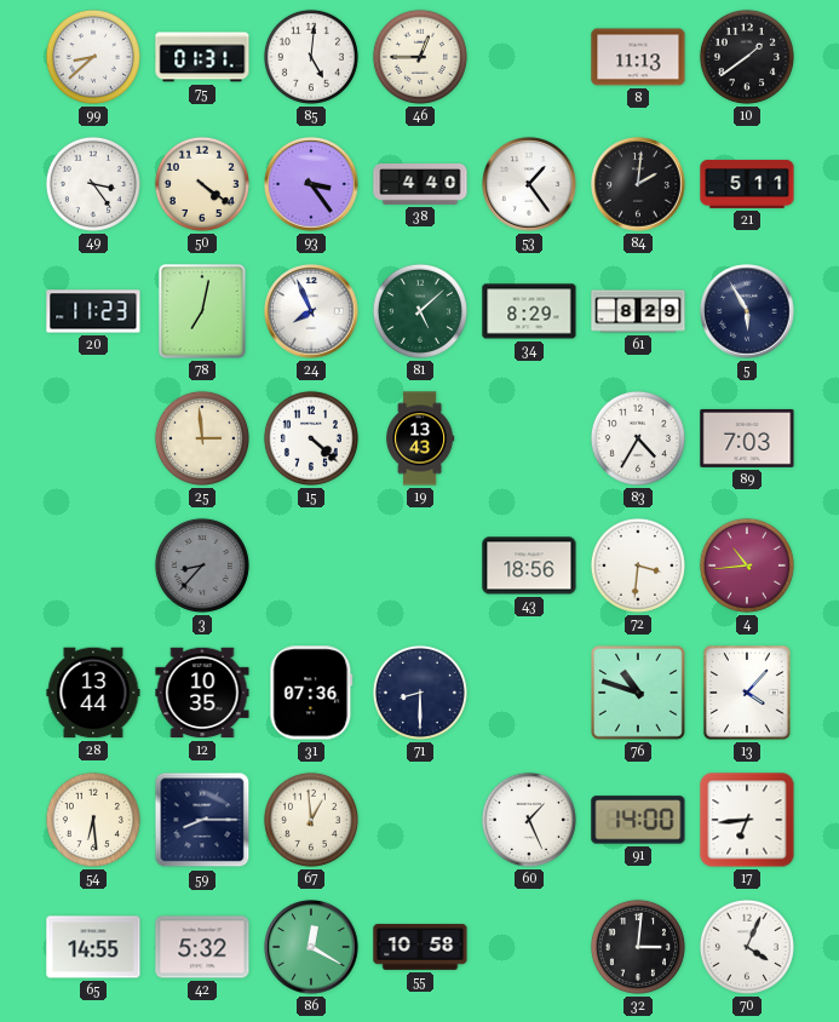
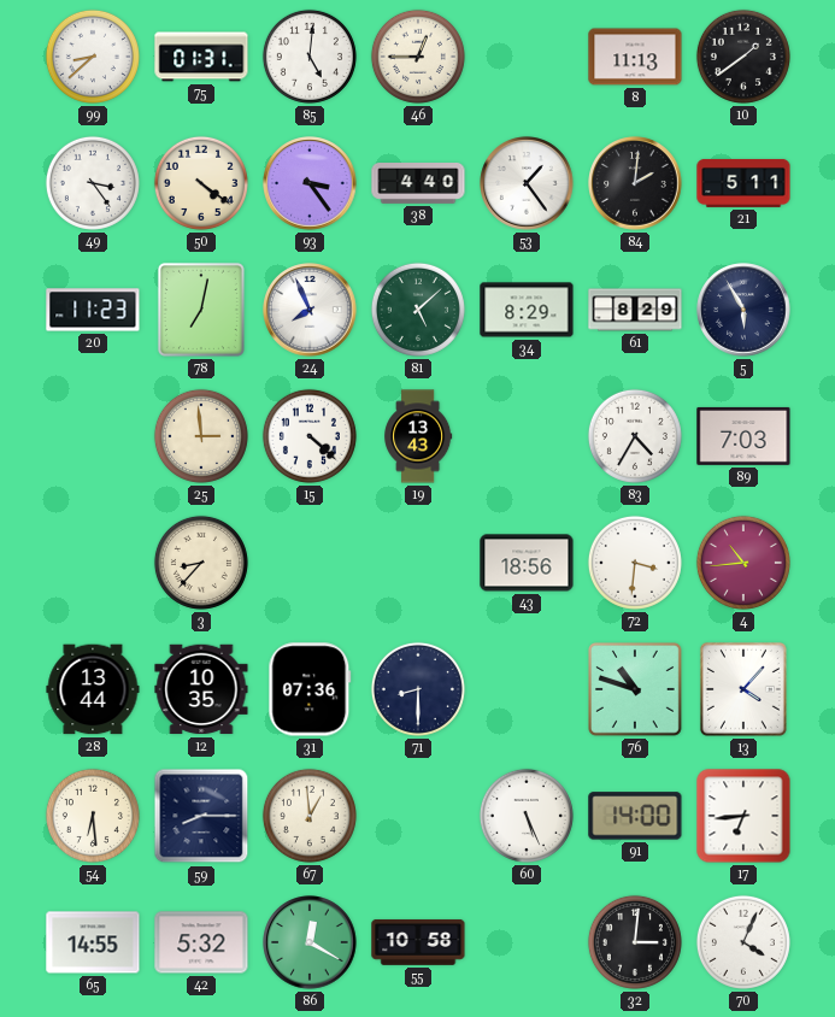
3 dial: grey -> cream
60: 1:26 -> 5:26
